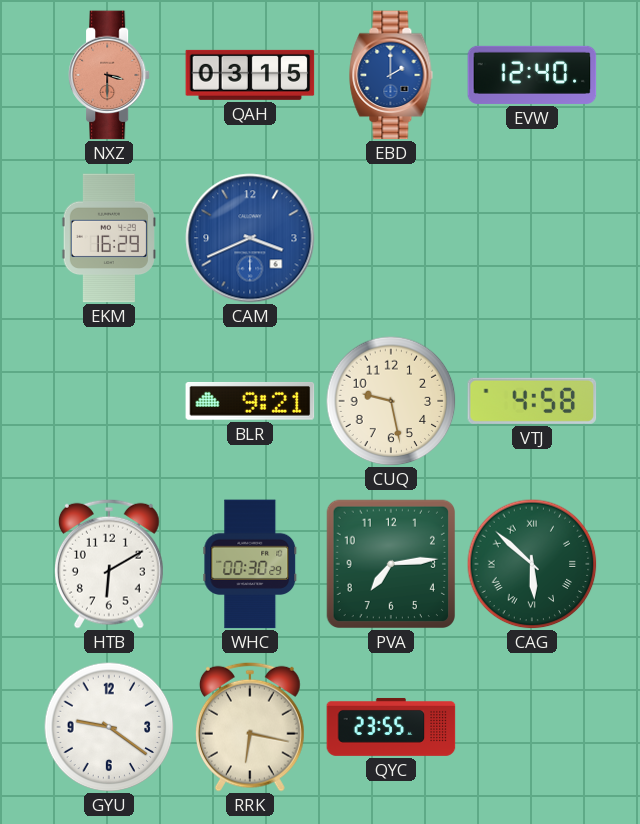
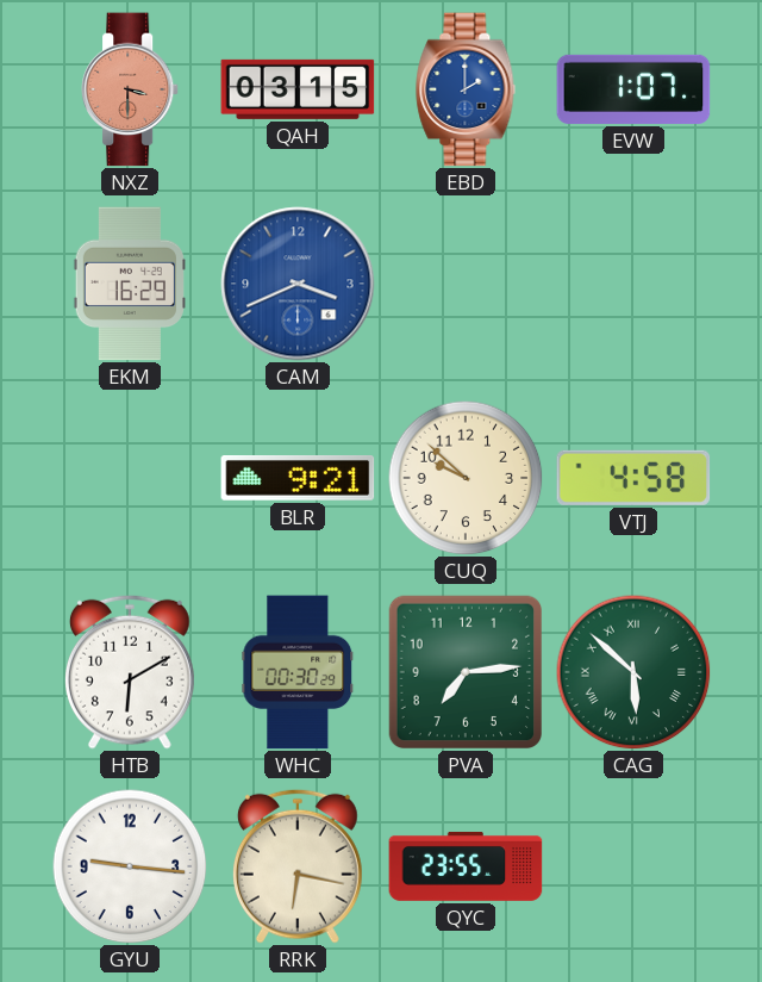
EVW: 12:40 -> 1:07
CUQ: 9:28 -> 9:52
GYU: 9:21 -> 9:16
